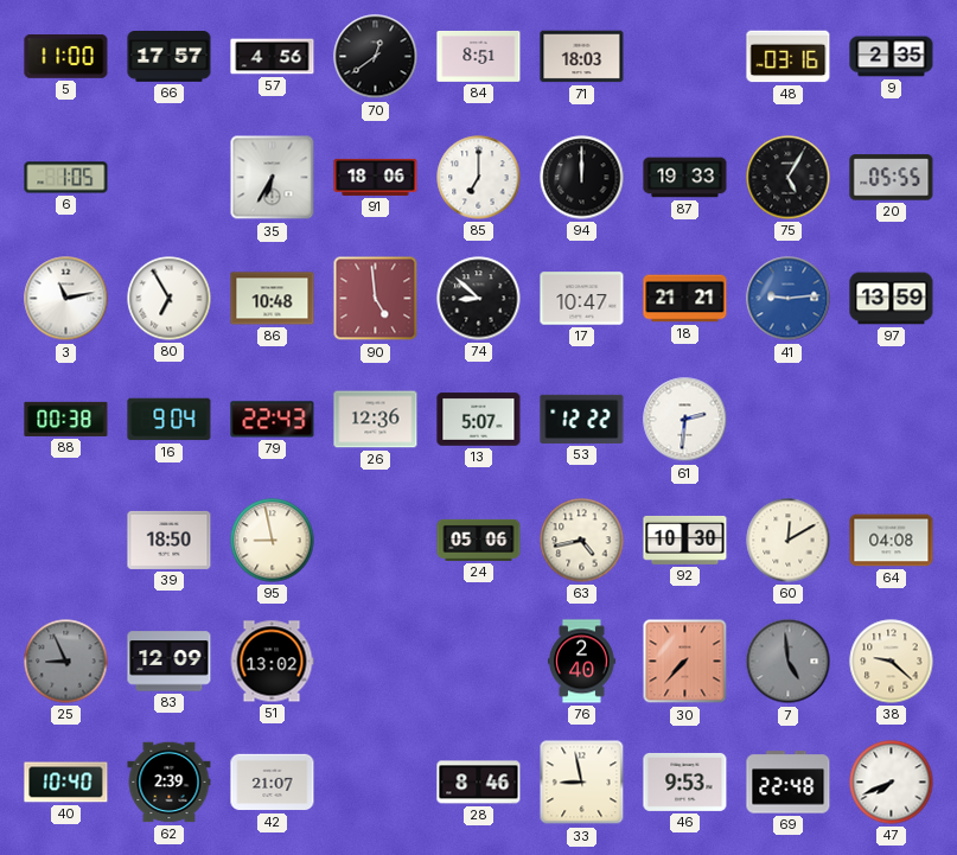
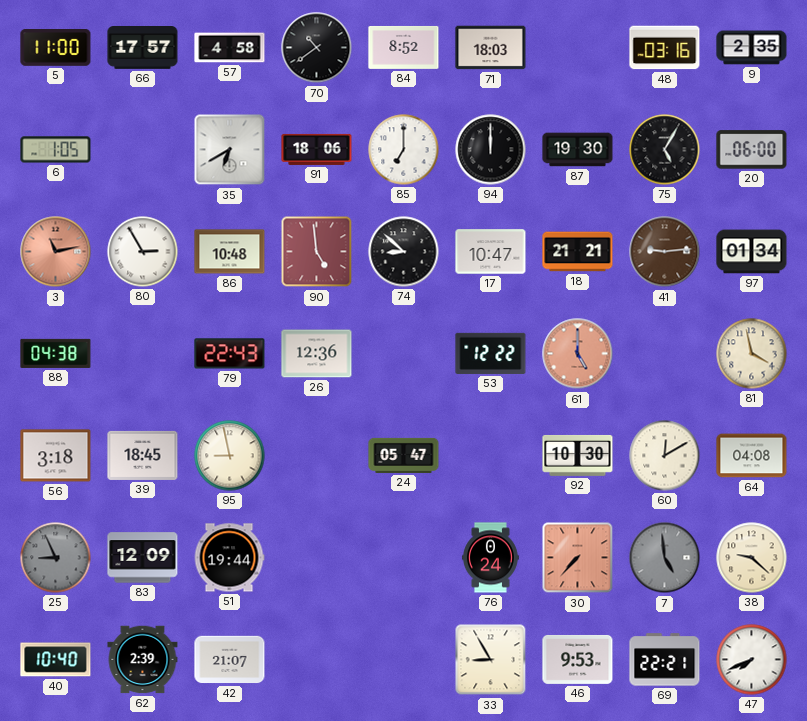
57: 4:56 -> 4:58
70: 12:39 -> 10:39
84: 8:51 -> 8:52
35: 6:35 -> 6:40
87: 19:33 -> 19:30
20: 05:55 -> 06:00
3 dial: white -> salmon
80: 6:55 -> 2:55
41 dial: blue -> brown
97: 13:59 -> 01:34
88: 00:38 -> 04:38
16: 9:04 -> none
13: 5:07 -> none
61: 2:31 -> 5:00
61 dial: white -> salmon
81: none -> 3:58
56: none -> 3:18
39: 18:50 -> 18:45
24: 05:06 -> 05:47
63: 4:43 -> none
51: 13:02 -> 19:44
76: 2:40 -> 0:24
28: 8:46 -> none
33: 8:58 -> 8:55
69: 22:48 -> 22:21
